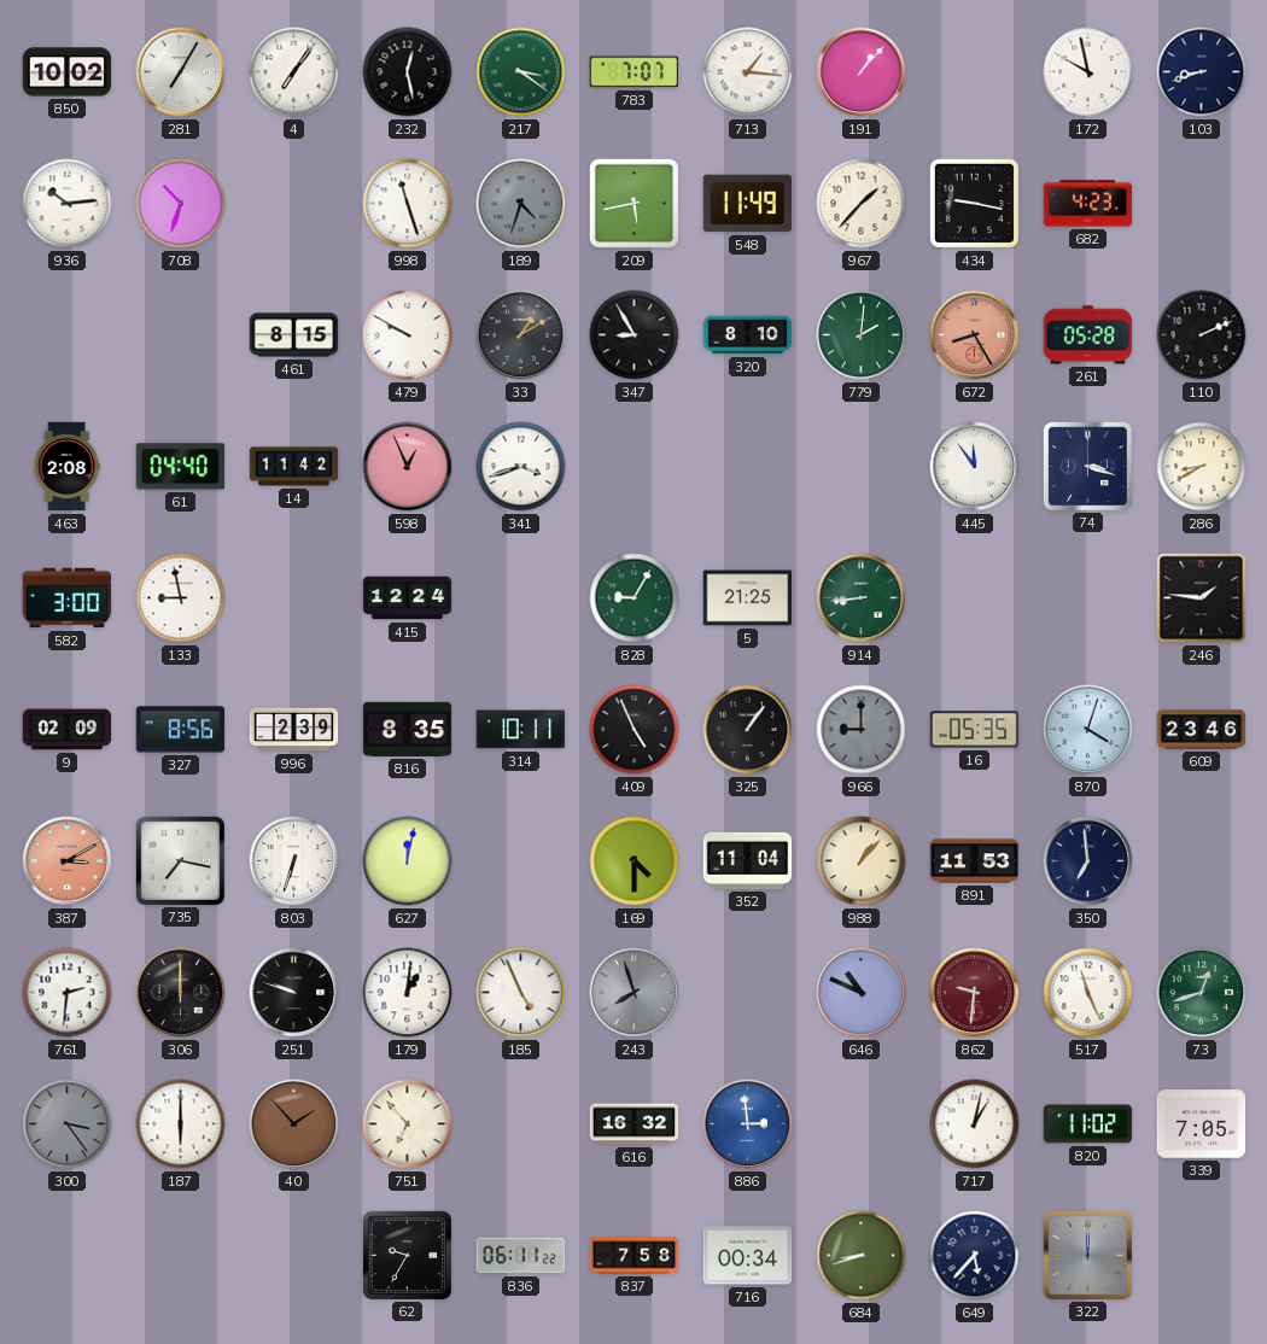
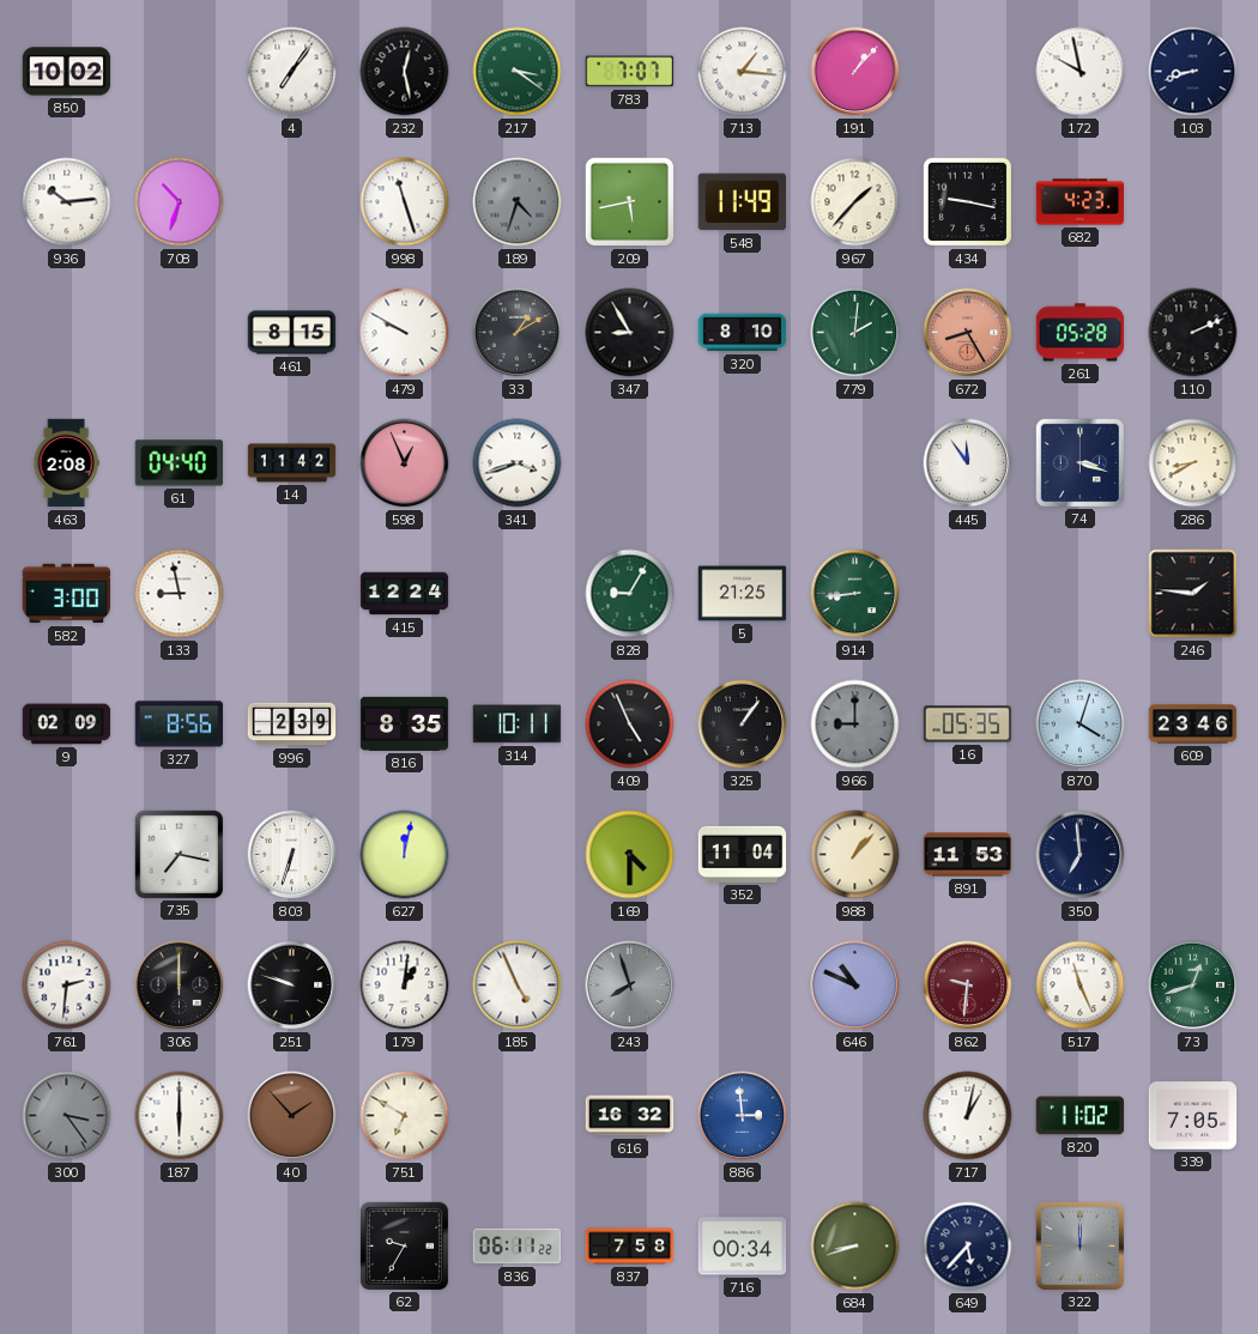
281: 7:05 -> none
387: 3:10 -> none
751: 6:53 -> 6:50
